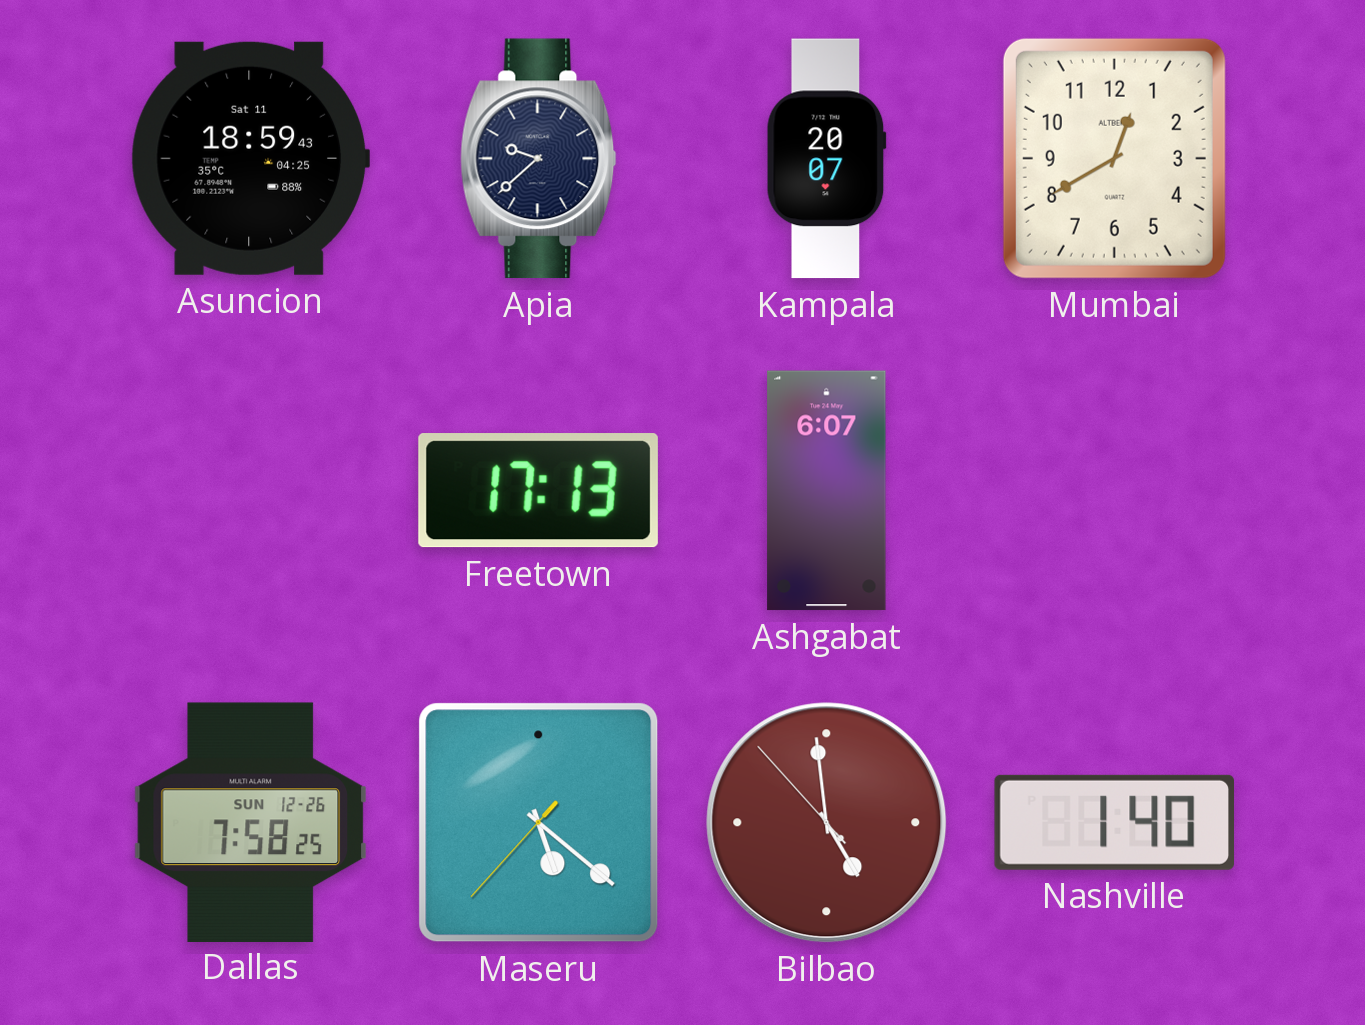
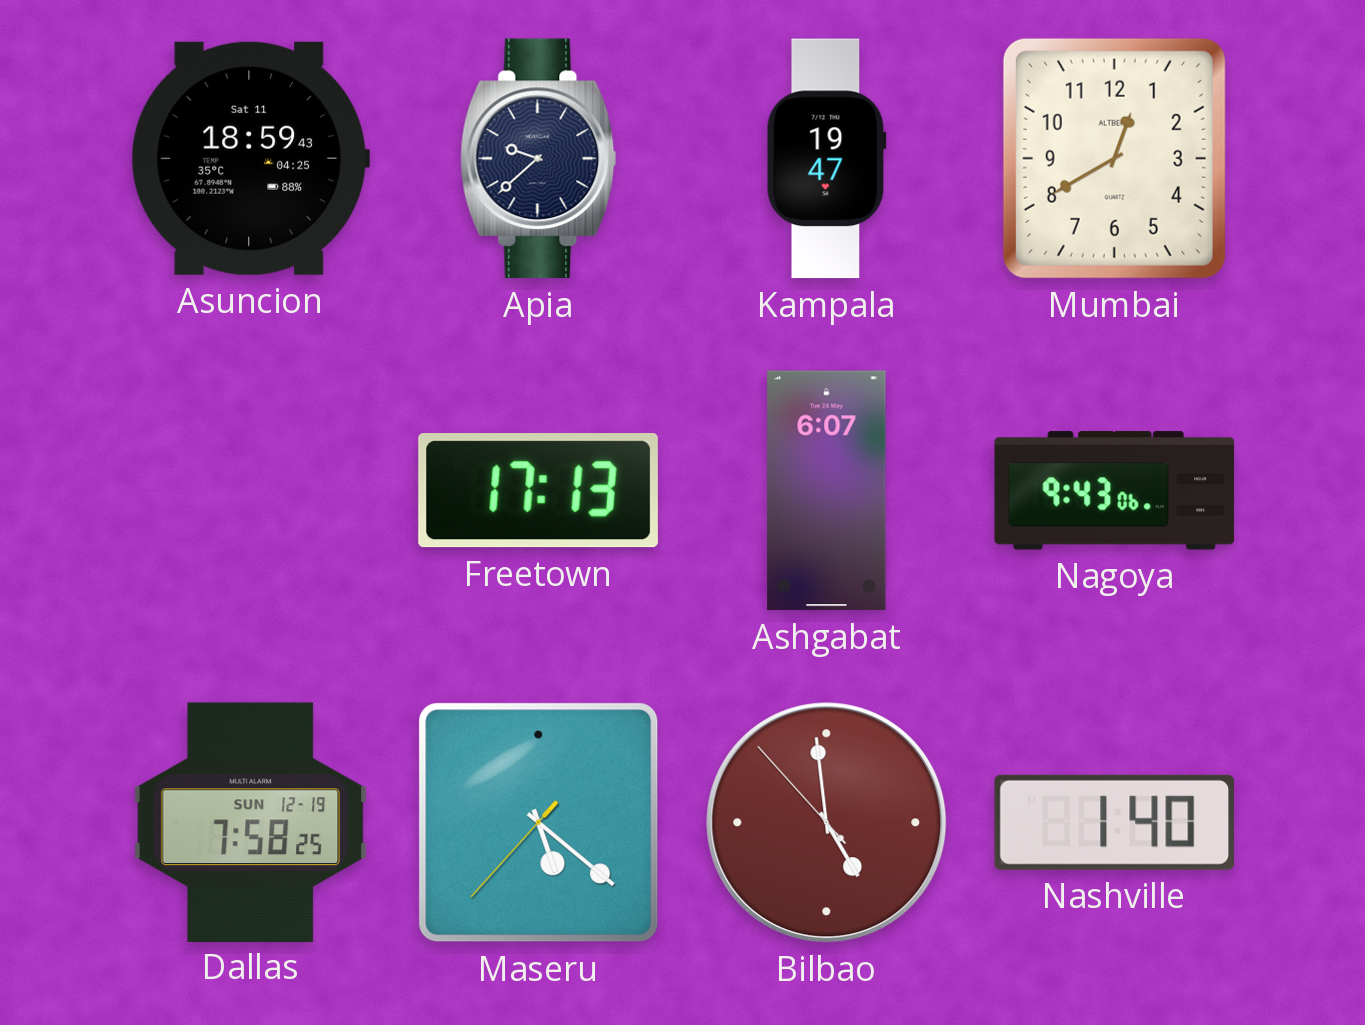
Kampala: 20:07 -> 19:47
Nagoya: none -> 9:43
Dallas date: SUN 12-26 -> SUN 12-19
